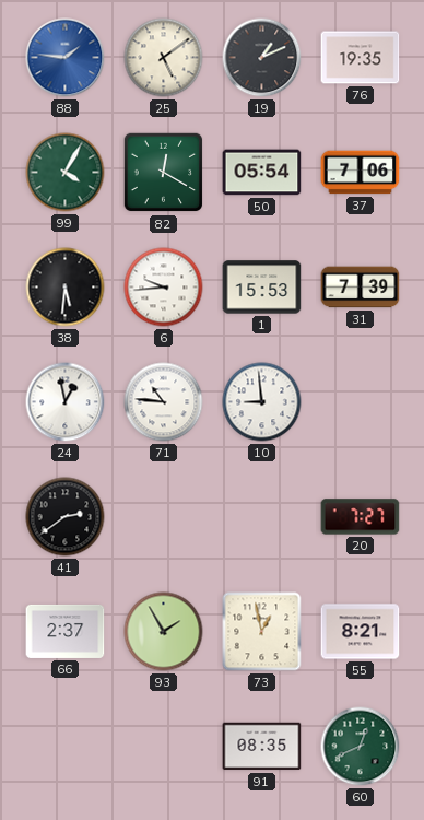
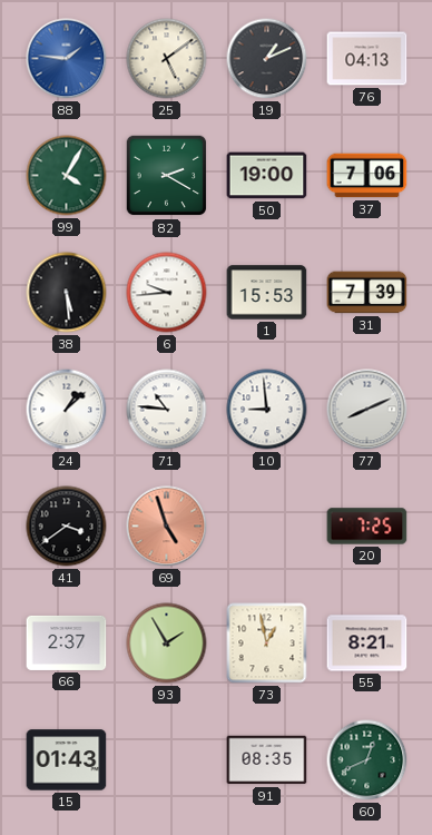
76: 19:35 -> 04:13
82: 12:20 -> 2:20
50: 05:54 -> 19:00
38: 5:31 -> 5:29
24: 12:58 -> 1:08
77: none -> 8:11
41: 2:39 -> 3:39
69: none -> 4:57
20: 7:27 -> 7:25
15: none -> 01:43
